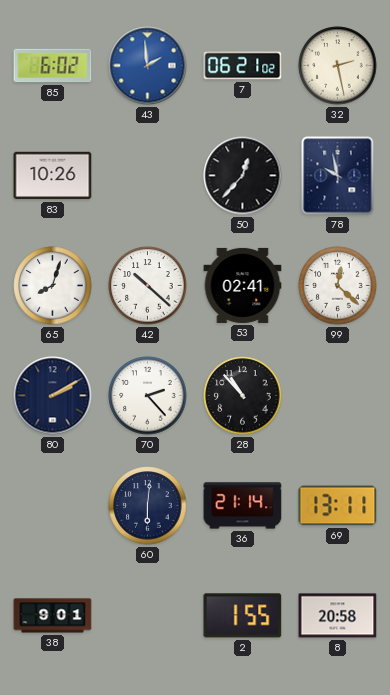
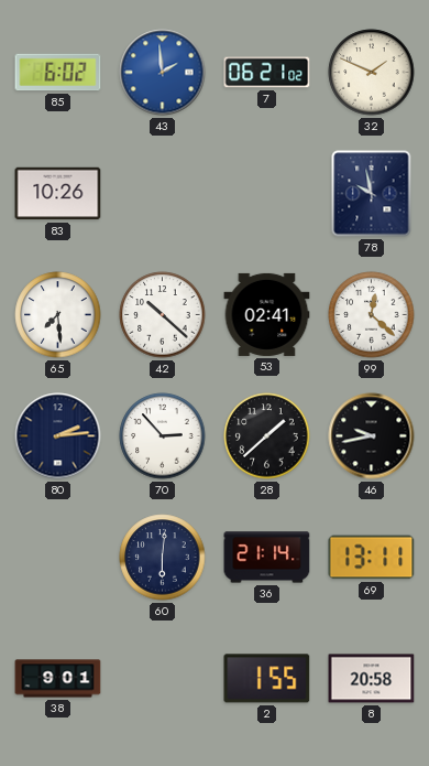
32: 2:28 -> 1:49
50: 12:37 -> none
65: 8:03 -> 7:29
80: 2:10 -> 2:14
70: 2:23 -> 2:53
28: 10:53 -> 1:38
46: none -> 9:43
